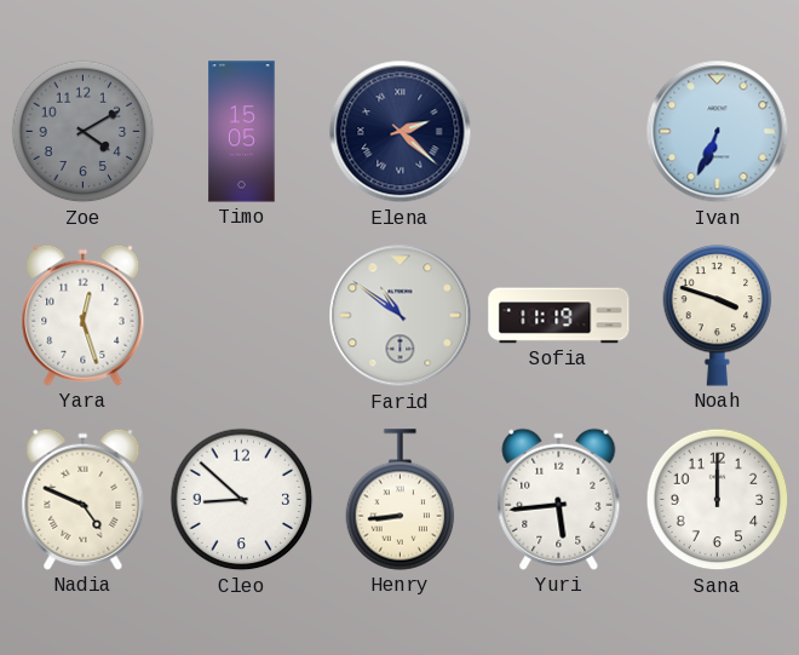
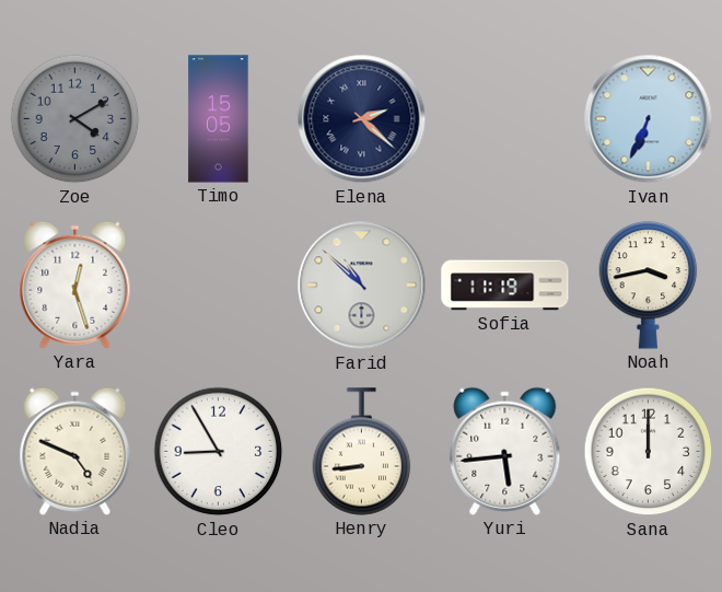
Farid: 10:51 -> 10:52
Noah: 3:48 -> 3:43
Cleo: 8:52 -> 8:55
